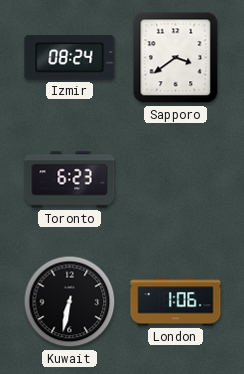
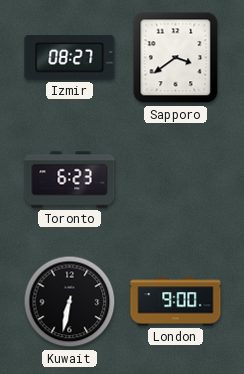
Izmir: 08:24 -> 08:27
London: 1:06 -> 9:00
